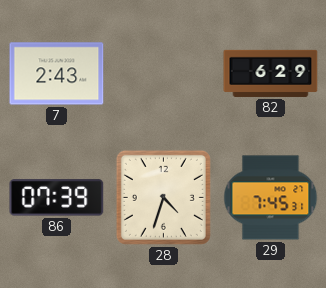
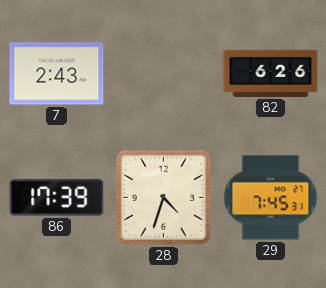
82: 6:29 -> 6:26
86: 07:39 -> 17:39
